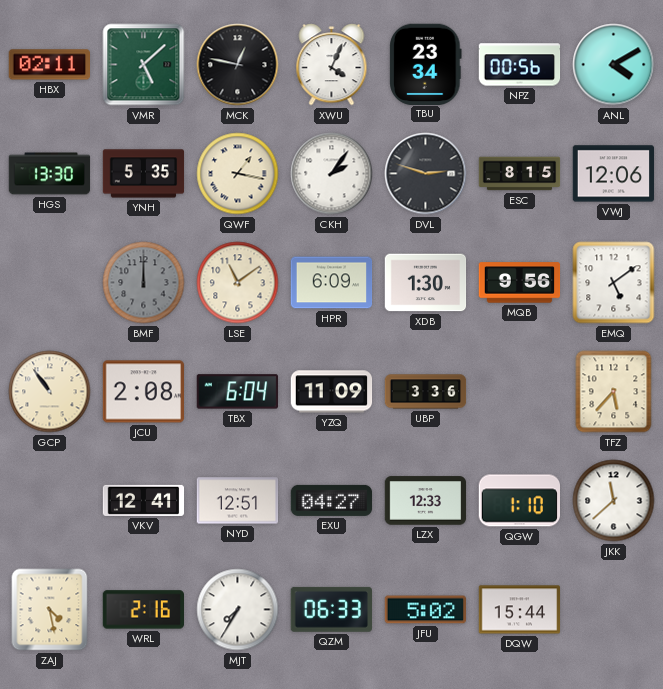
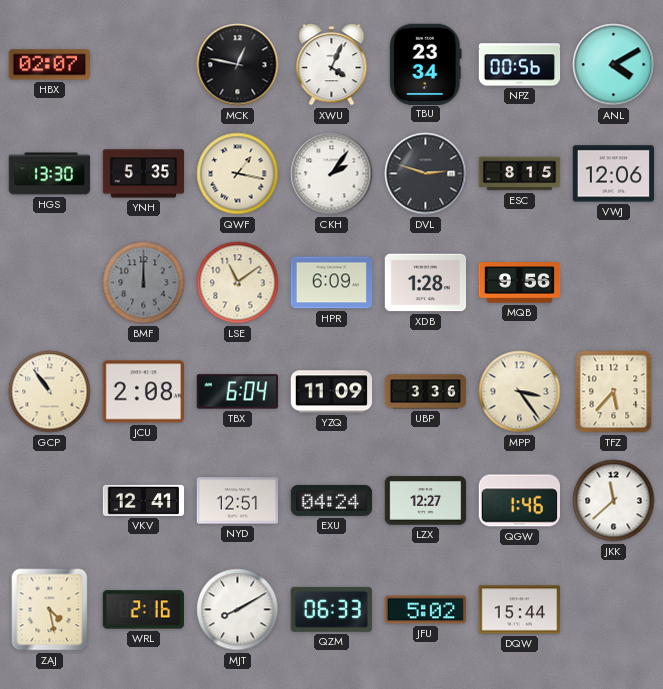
HBX: 02:11 -> 02:07
VMR: 5:08 -> none
XDB: 1:30 -> 1:28
EMQ: 5:09 -> none
MPP: none -> 3:24
EXU: 04:27 -> 04:24
LZX: 12:33 -> 12:27
QGW: 1:10 -> 1:46
MJT: 7:35 -> 8:10
